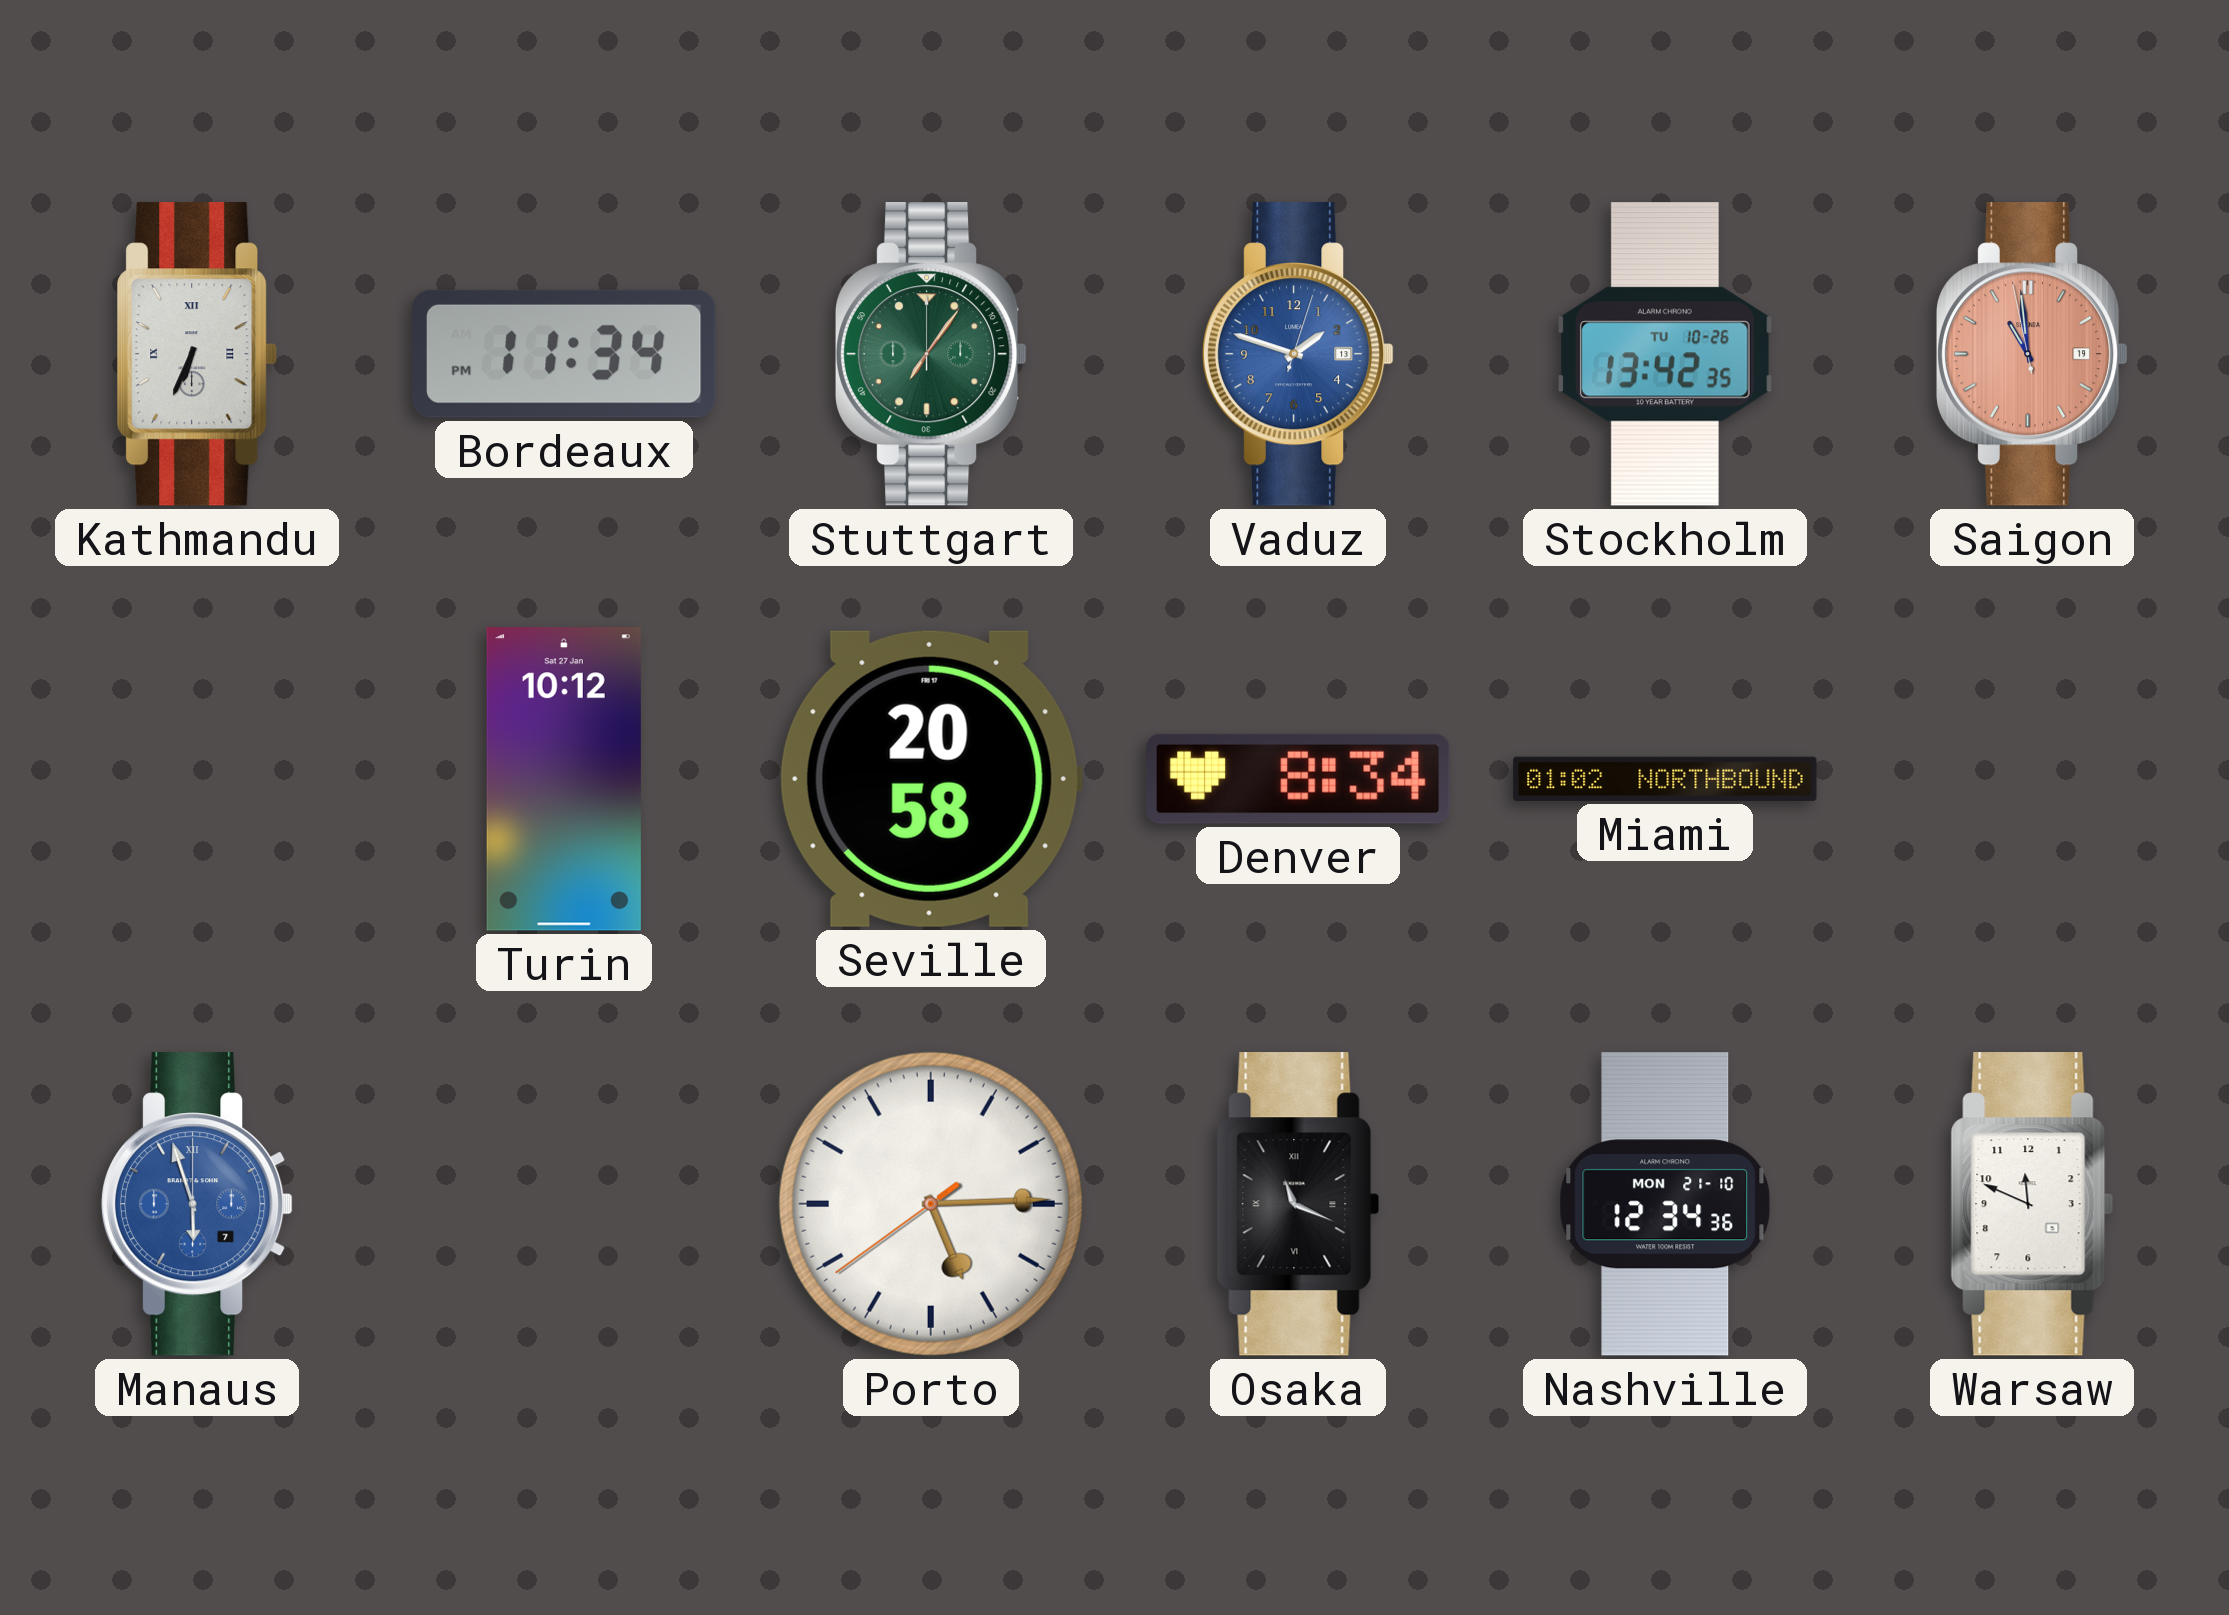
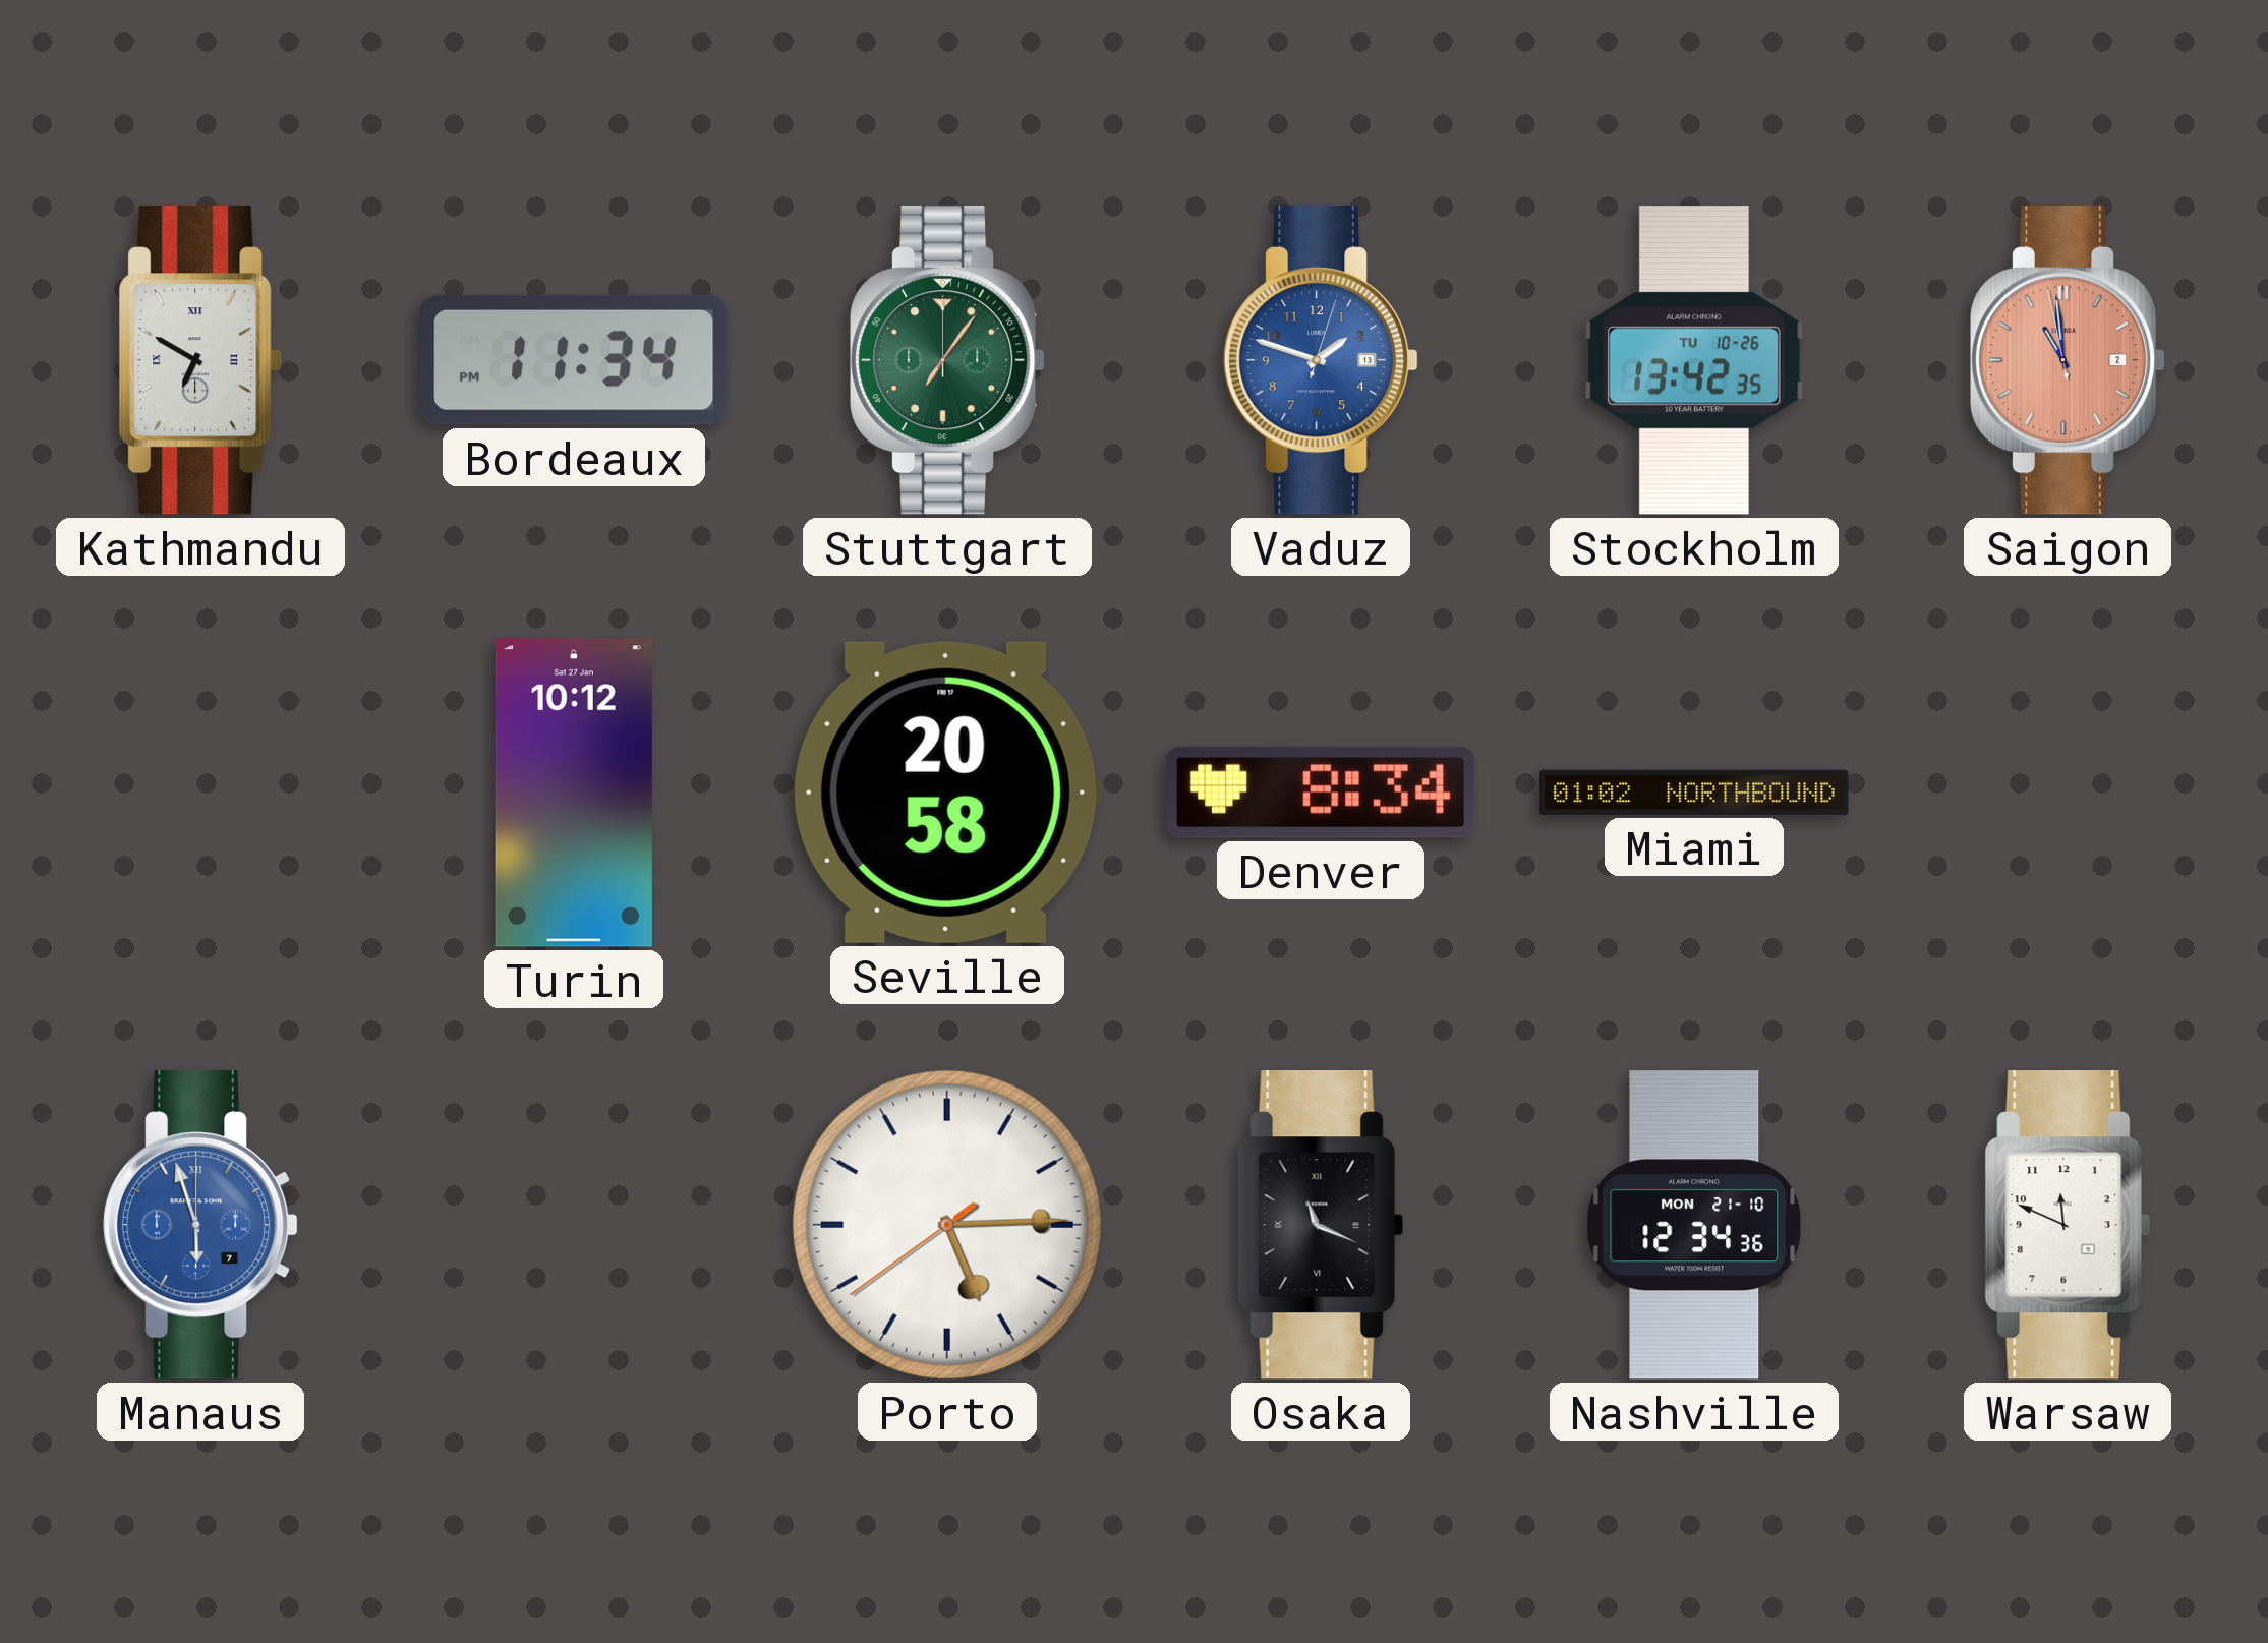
Kathmandu: 6:34 -> 6:50
Saigon date: 19 -> 2
